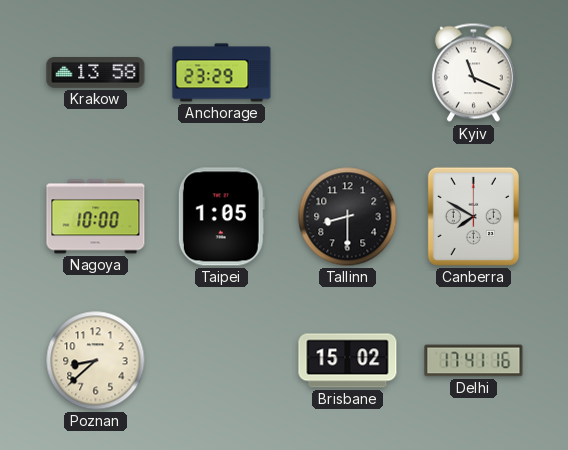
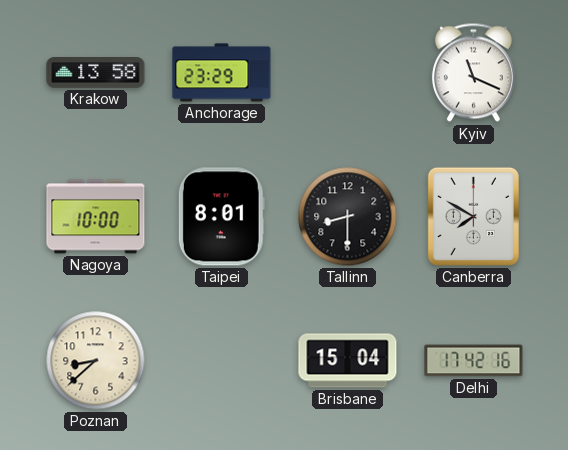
Taipei: 1:05 -> 8:01
Brisbane: 15:02 -> 15:04
Delhi: 17:41 -> 17:42
